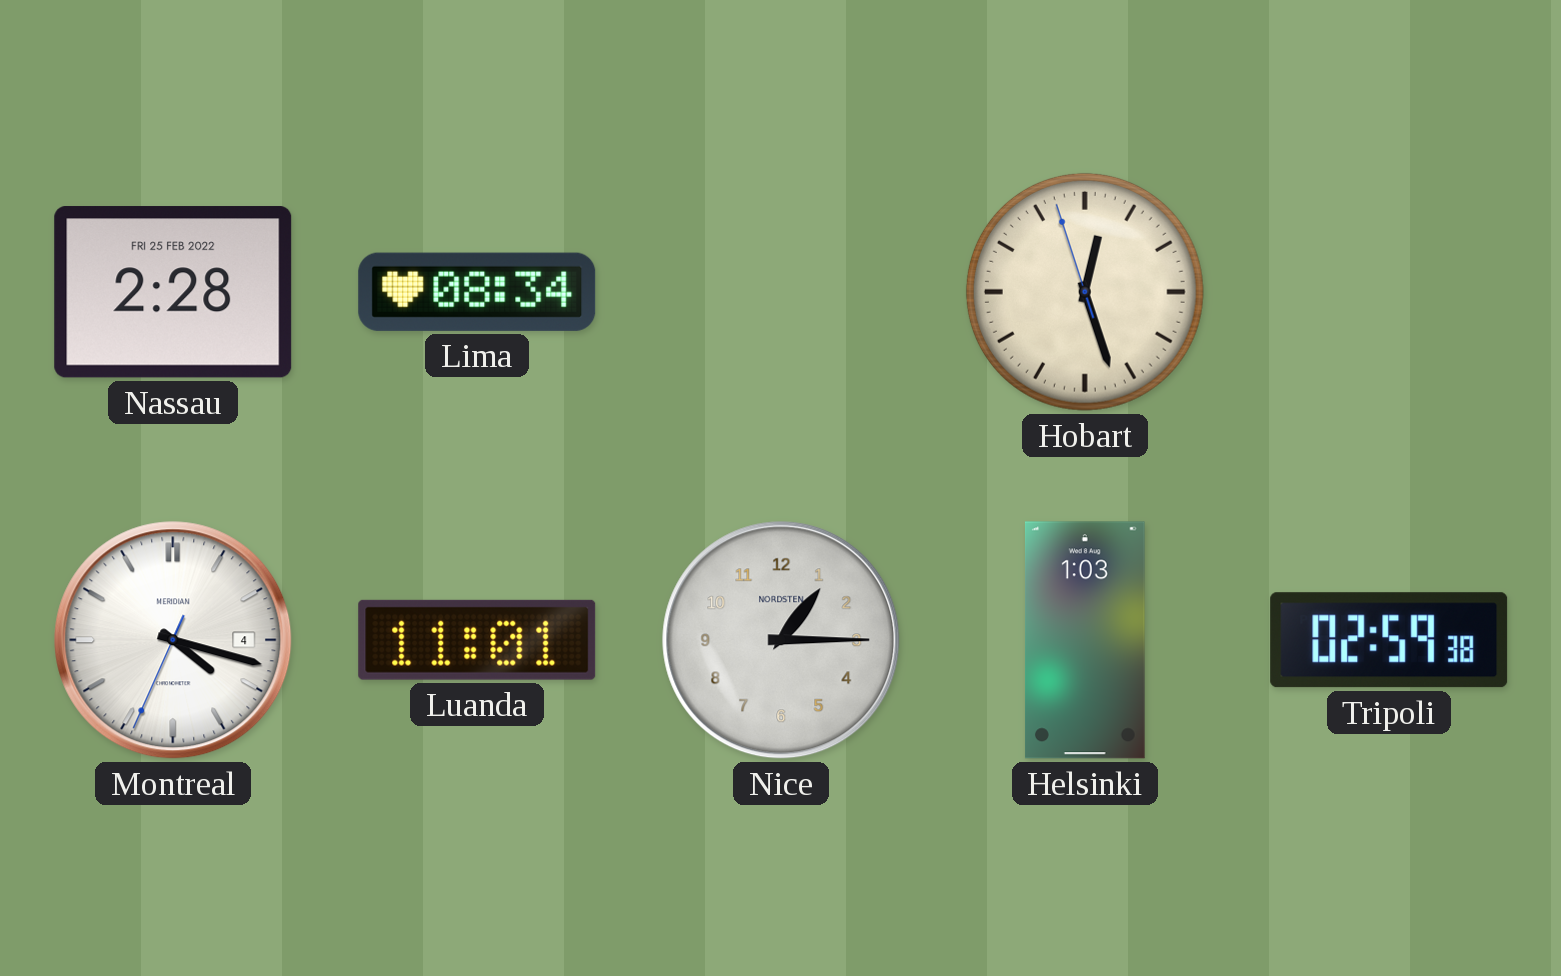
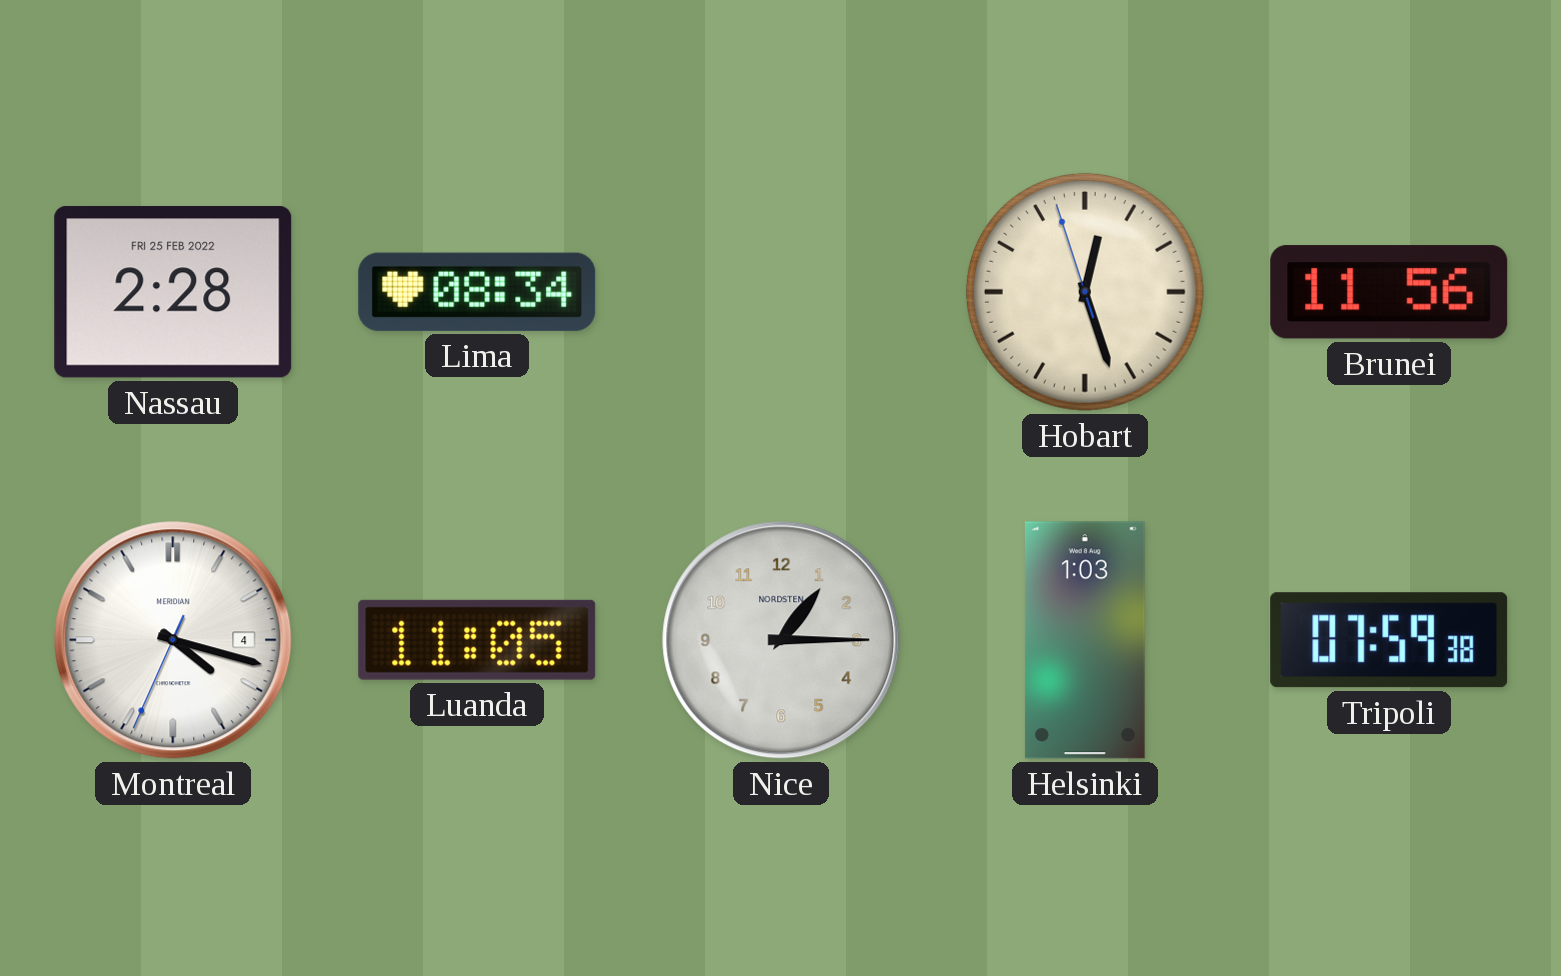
Brunei: none -> 11:56
Luanda: 11:01 -> 11:05
Tripoli: 02:59 -> 07:59
